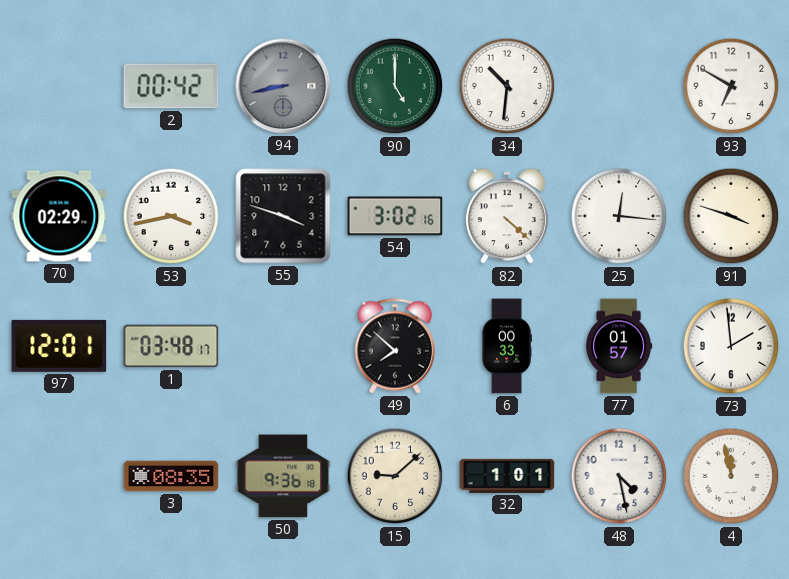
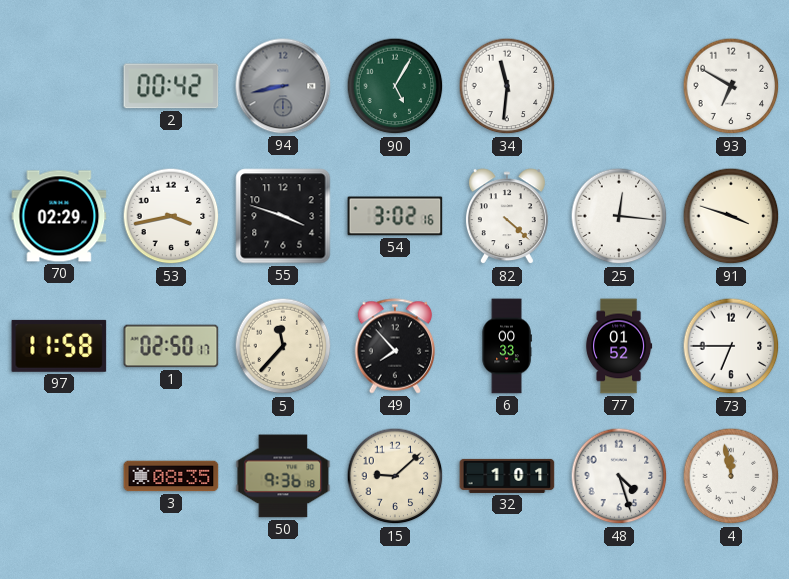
90: 5:00 -> 5:05
34: 10:31 -> 11:31
97: 12:01 -> 11:58
1: 03:48 -> 02:50
5: none -> 11:37
49: 7:52 -> 7:53
77: 01:57 -> 01:52
73: 1:59 -> 6:45
48: 4:28 -> 4:27
